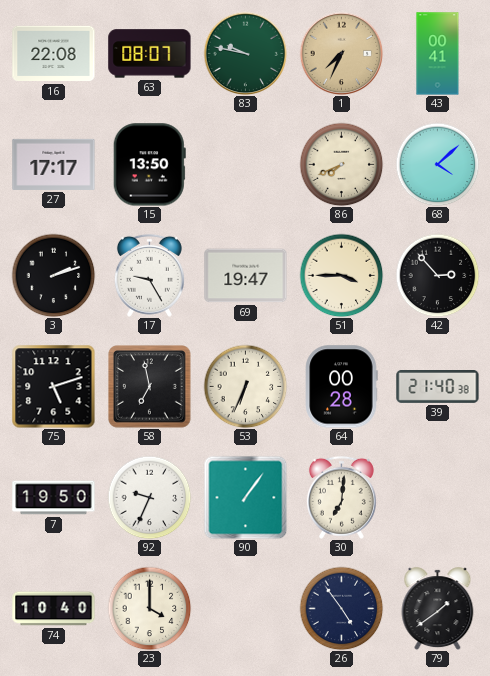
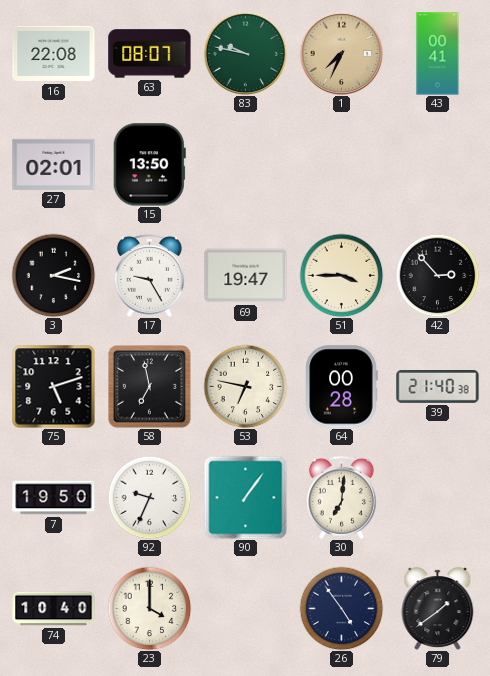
27: 17:17 -> 02:01
86: 7:41 -> none
68: 4:08 -> none
3: 2:12 -> 2:17
53: 6:34 -> 6:47
